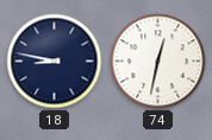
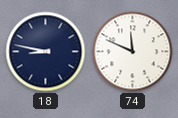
74: 12:32 -> 11:49
